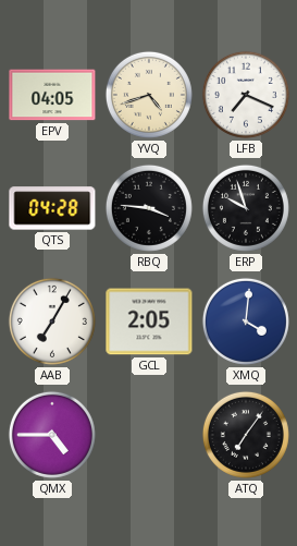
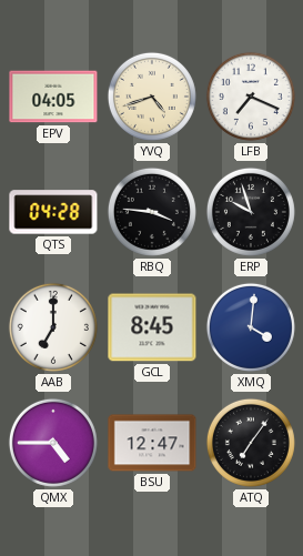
AAB: 7:05 -> 7:00
GCL: 2:05 -> 8:45
BSU: none -> 12:47
